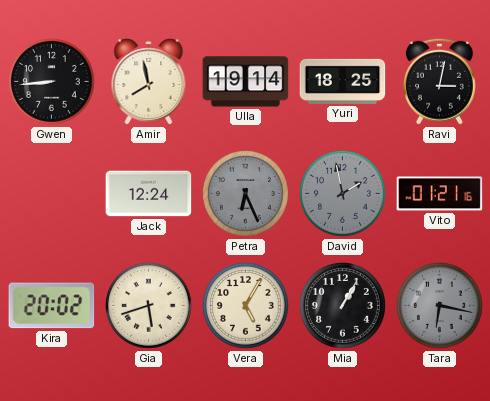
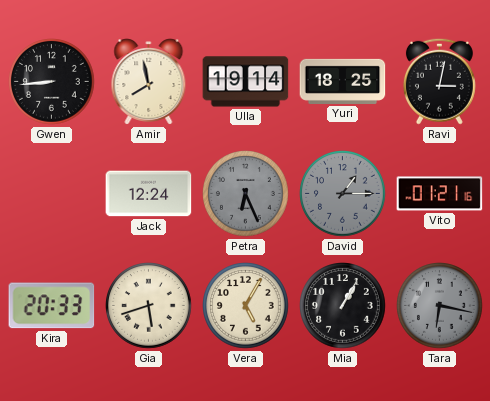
David: 1:58 -> 1:15
Kira: 20:02 -> 20:33
